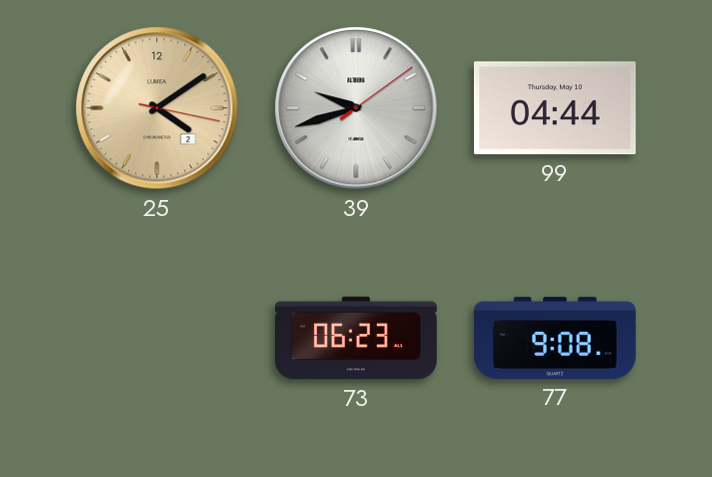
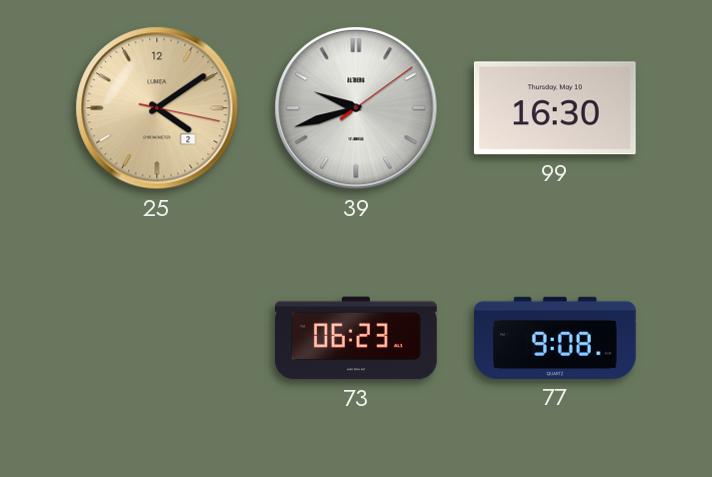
99: 04:44 -> 16:30
